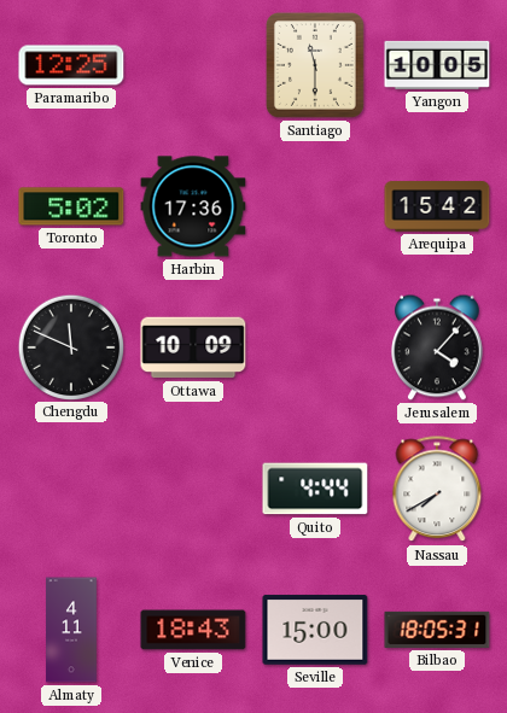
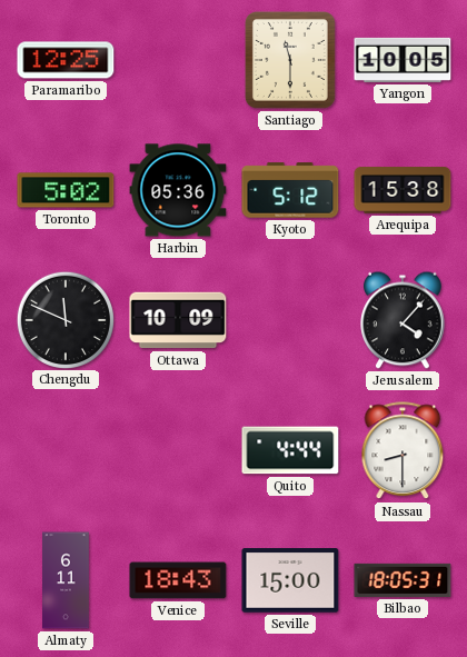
Harbin: 17:36 -> 05:36
Kyoto: none -> 5:12
Arequipa: 15:42 -> 15:38
Nassau: 7:40 -> 8:30
Almaty: 4:11 -> 6:11
